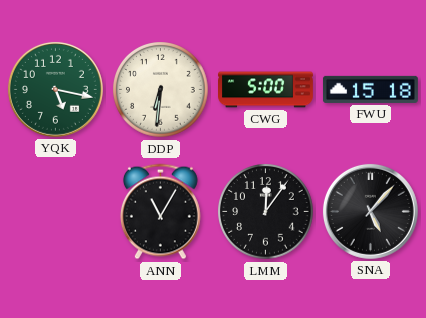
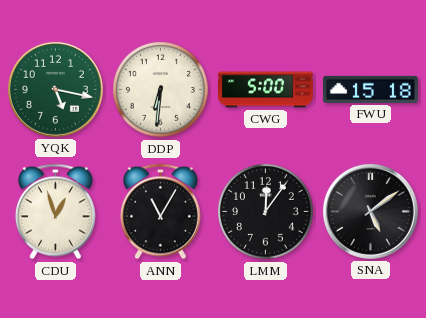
CDU: none -> 12:57
SNA: 5:07 -> 5:09
